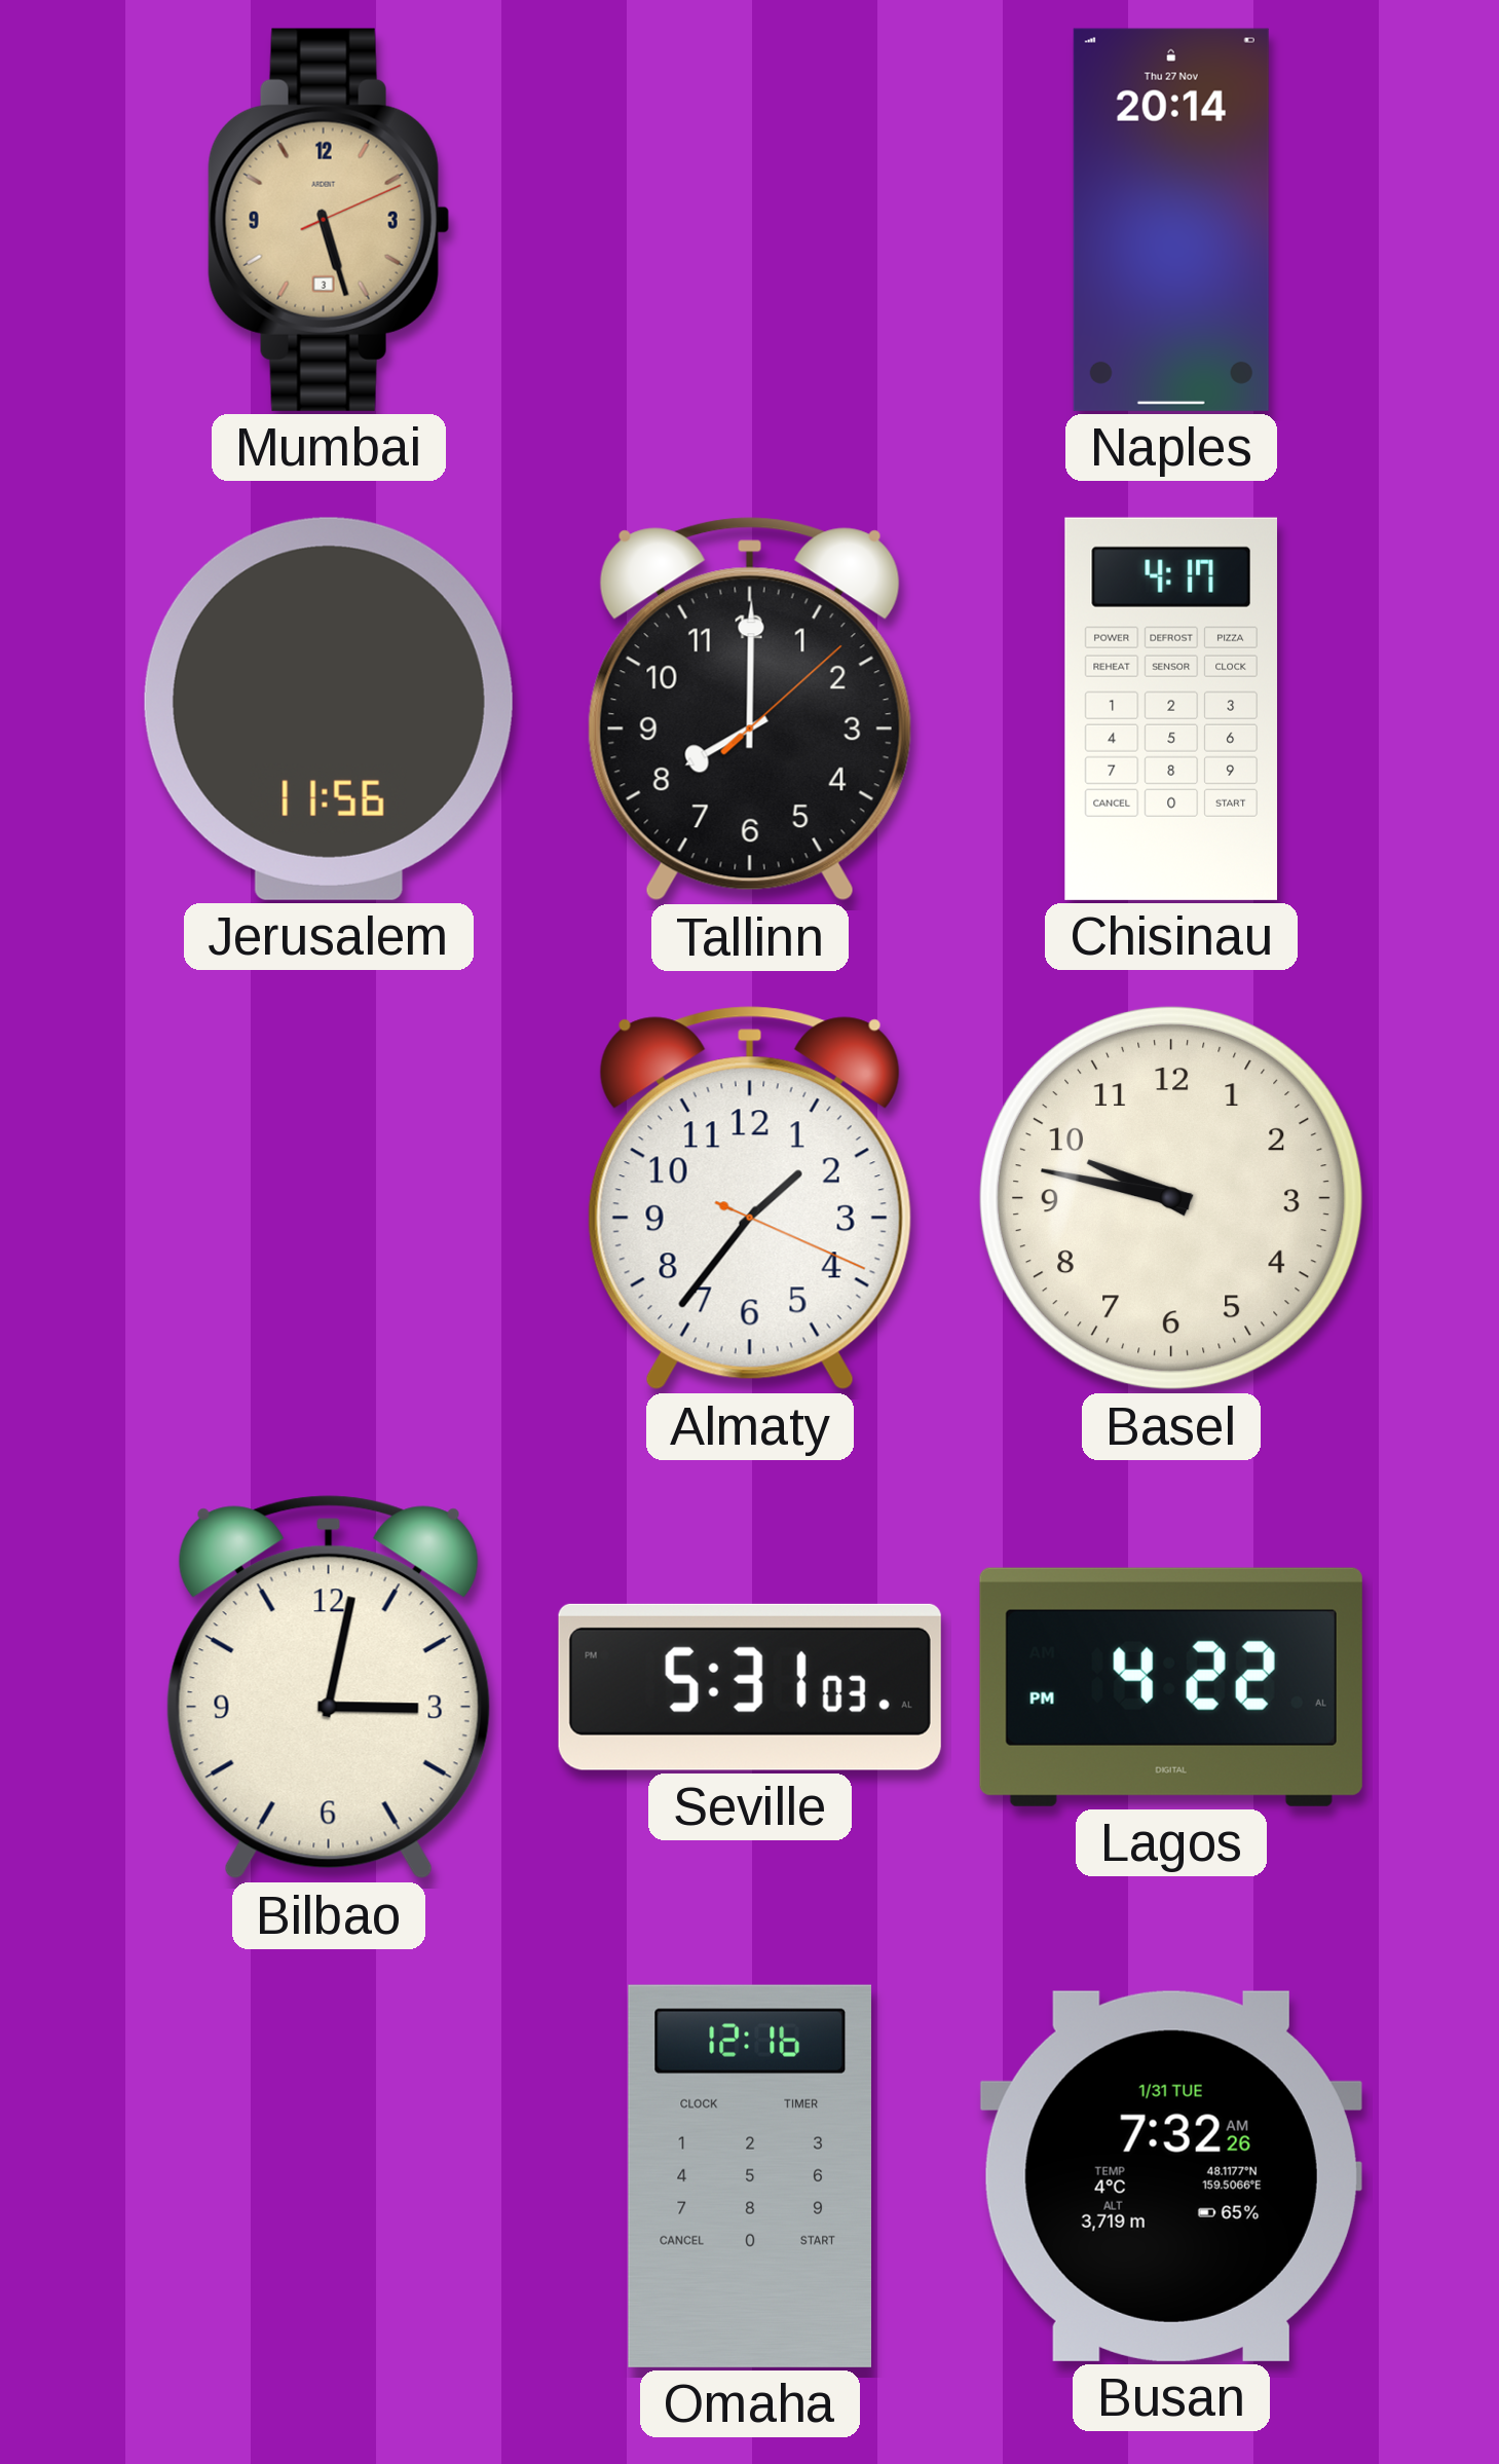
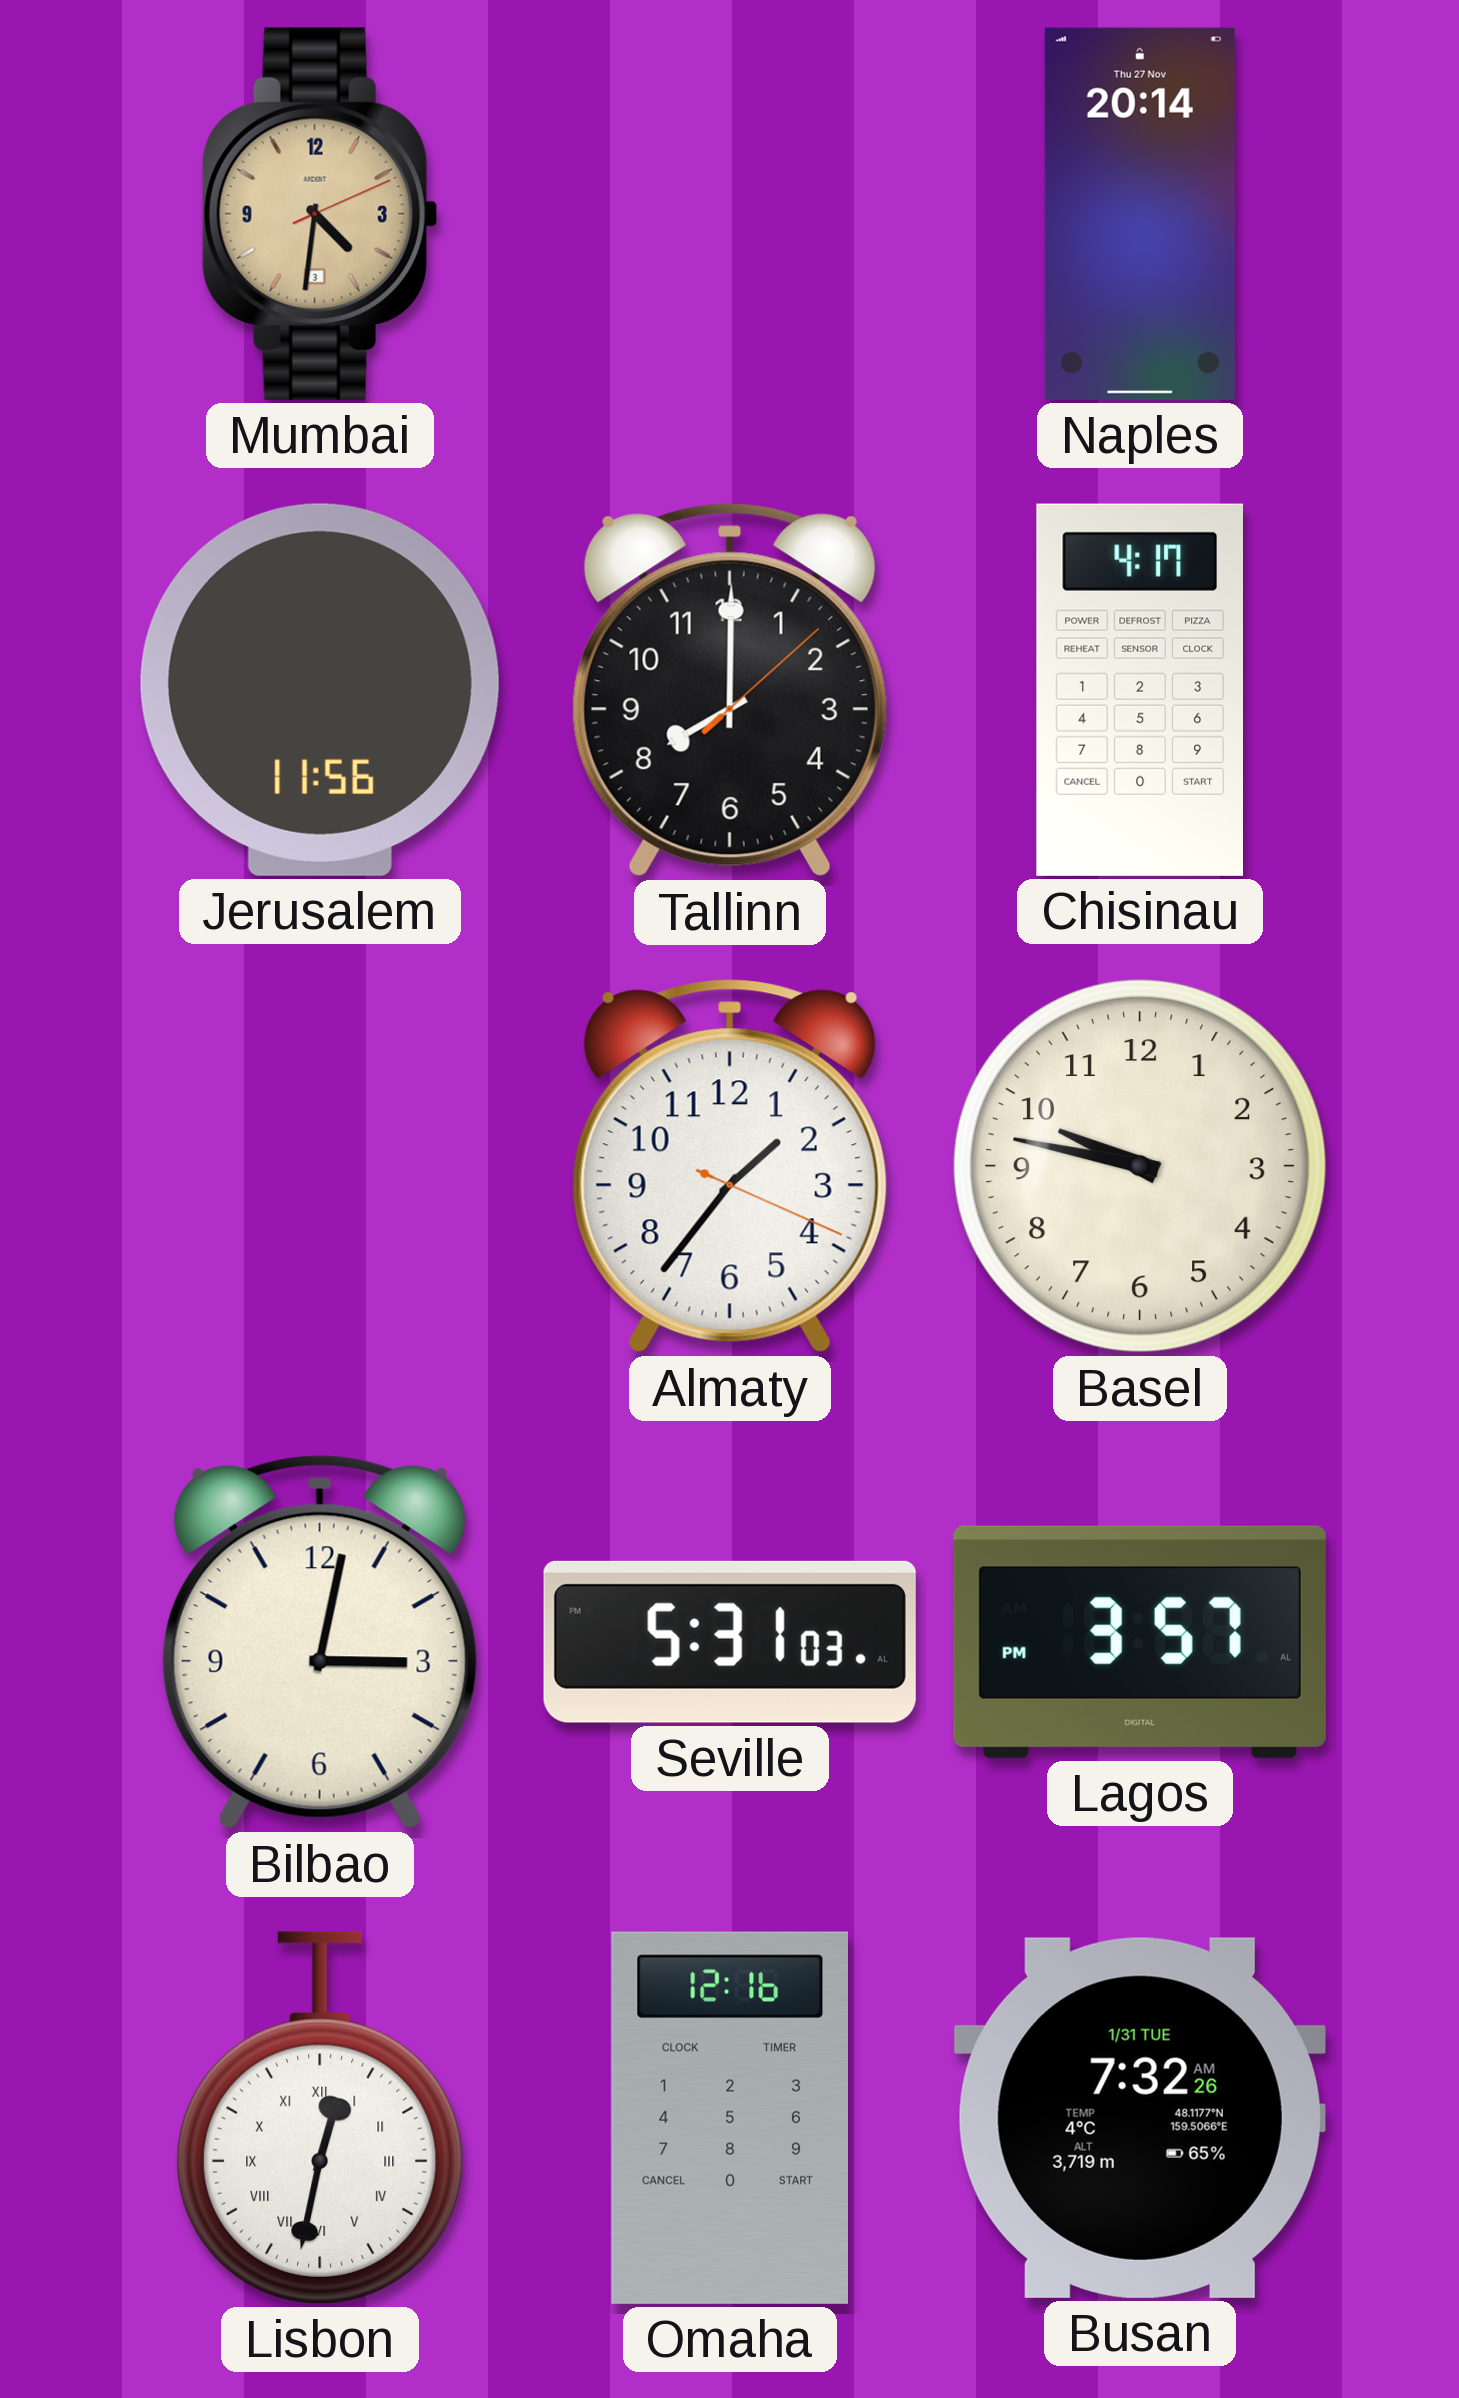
Mumbai: 5:27 -> 4:31
Lagos: 4:22 -> 3:57
Lisbon: none -> 12:32
